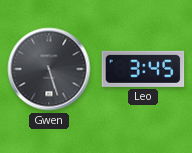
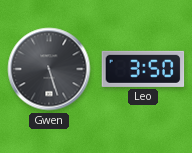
Leo: 3:45 -> 3:50
